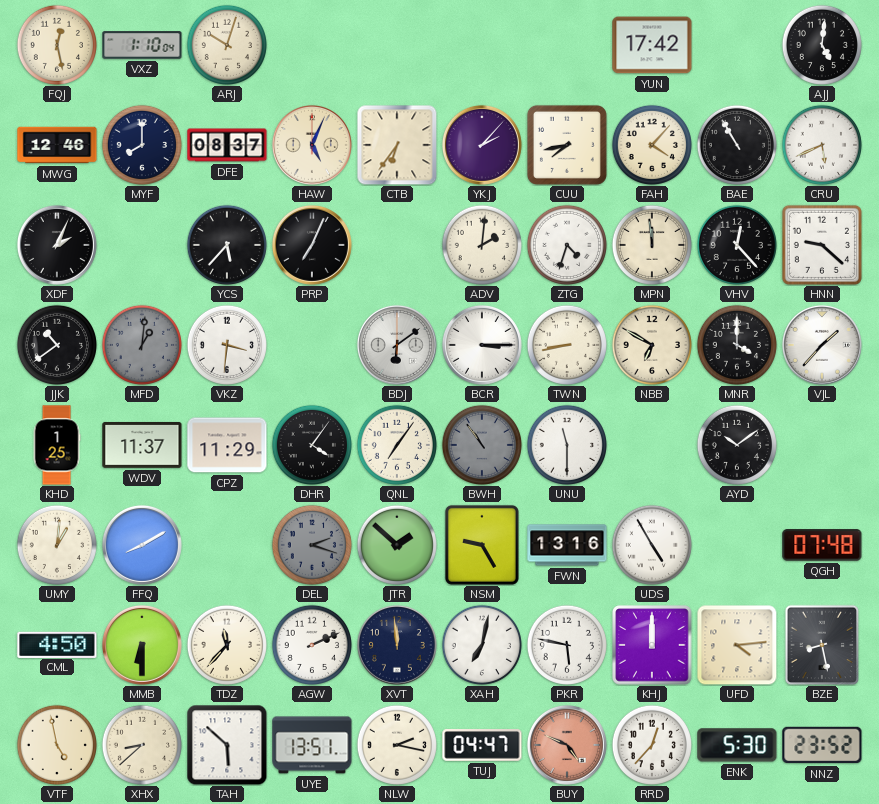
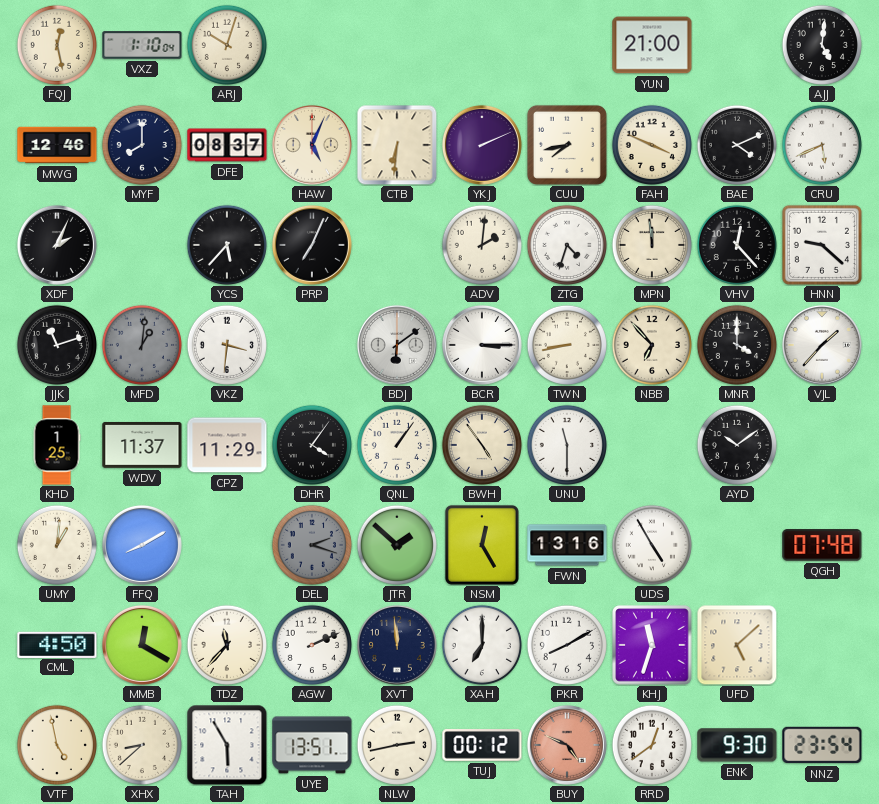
YUN: 17:42 -> 21:00
CTB: 6:36 -> 6:31
YKJ: 2:07 -> 2:11
FAH: 4:07 -> 3:49
BAE: 10:55 -> 4:11
JJK: 10:39 -> 11:12
NBB: 6:50 -> 6:53
QNL: 7:06 -> 1:06
BWH: 10:54 -> 4:54
BWH dial: grey -> cream
NSM: 9:25 -> 12:25
MMB: 6:30 -> 12:20
XAH: 7:02 -> 7:00
PKR: 5:47 -> 8:10
KHJ: 12:00 -> 11:33
UFD: 4:14 -> 5:08
BZE: 8:28 -> none
TAH: 5:52 -> 5:55
NLW: 2:17 -> 2:43
TUJ: 04:47 -> 00:12
RRD: 12:37 -> 12:39
ENK: 5:30 -> 9:30
NNZ: 23:52 -> 23:54
